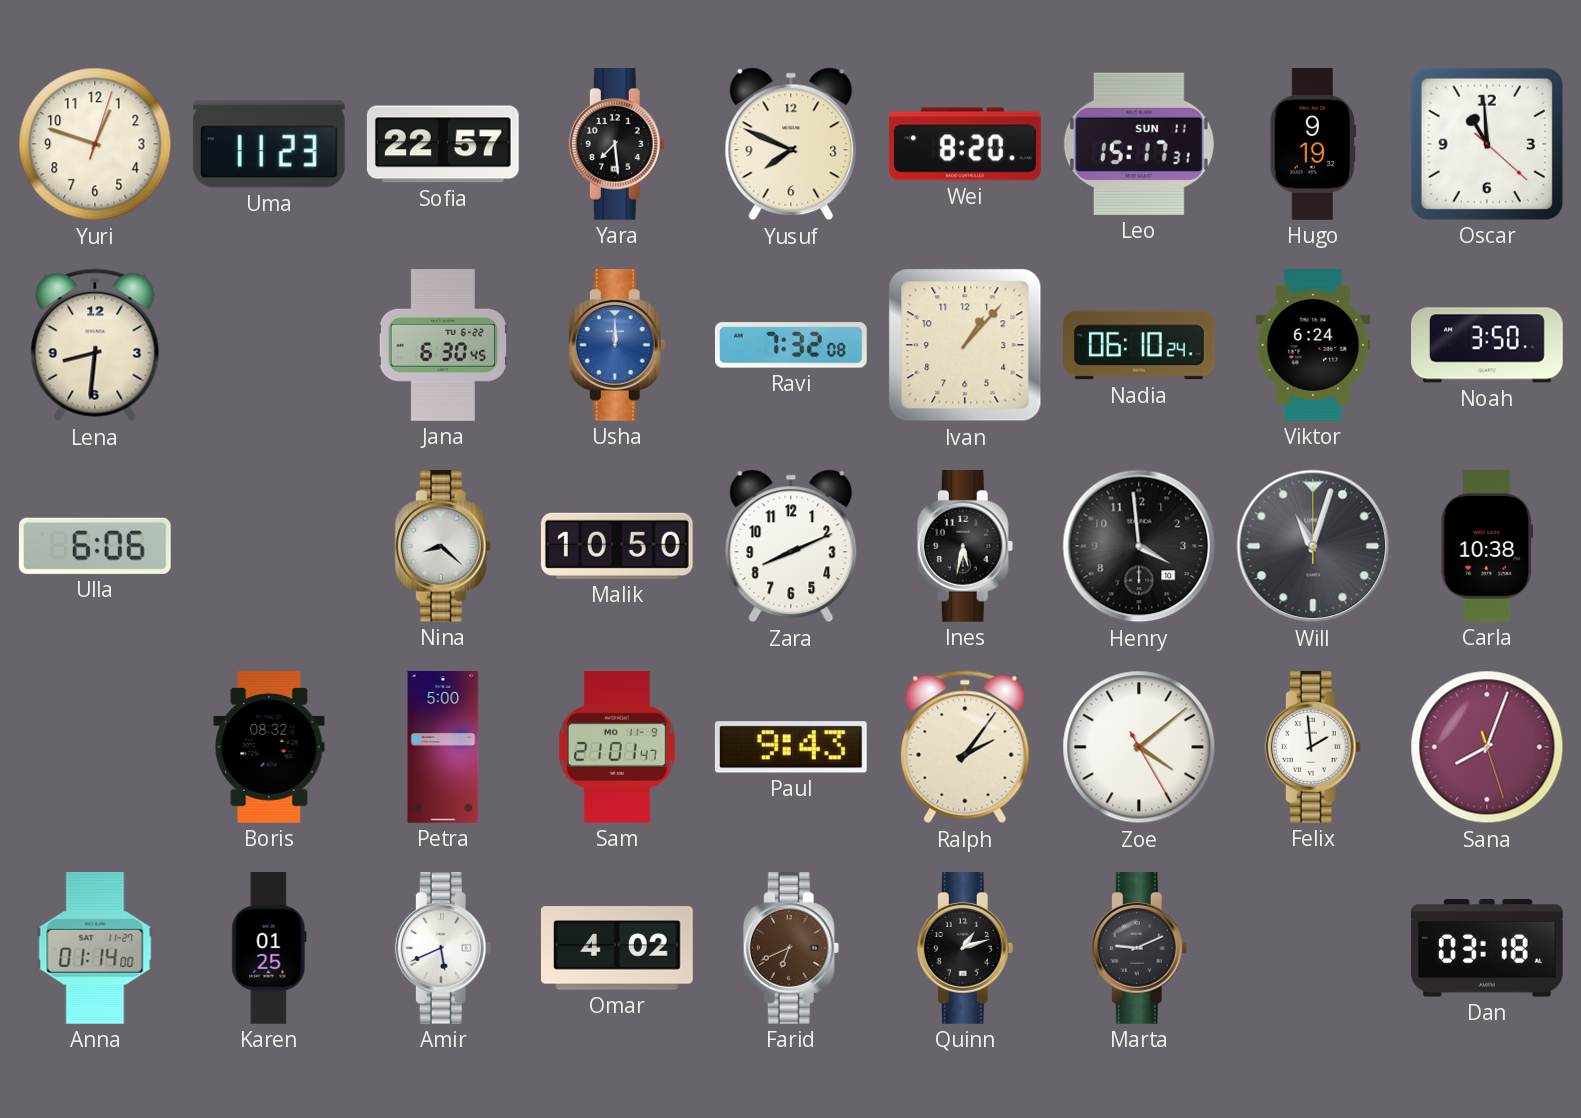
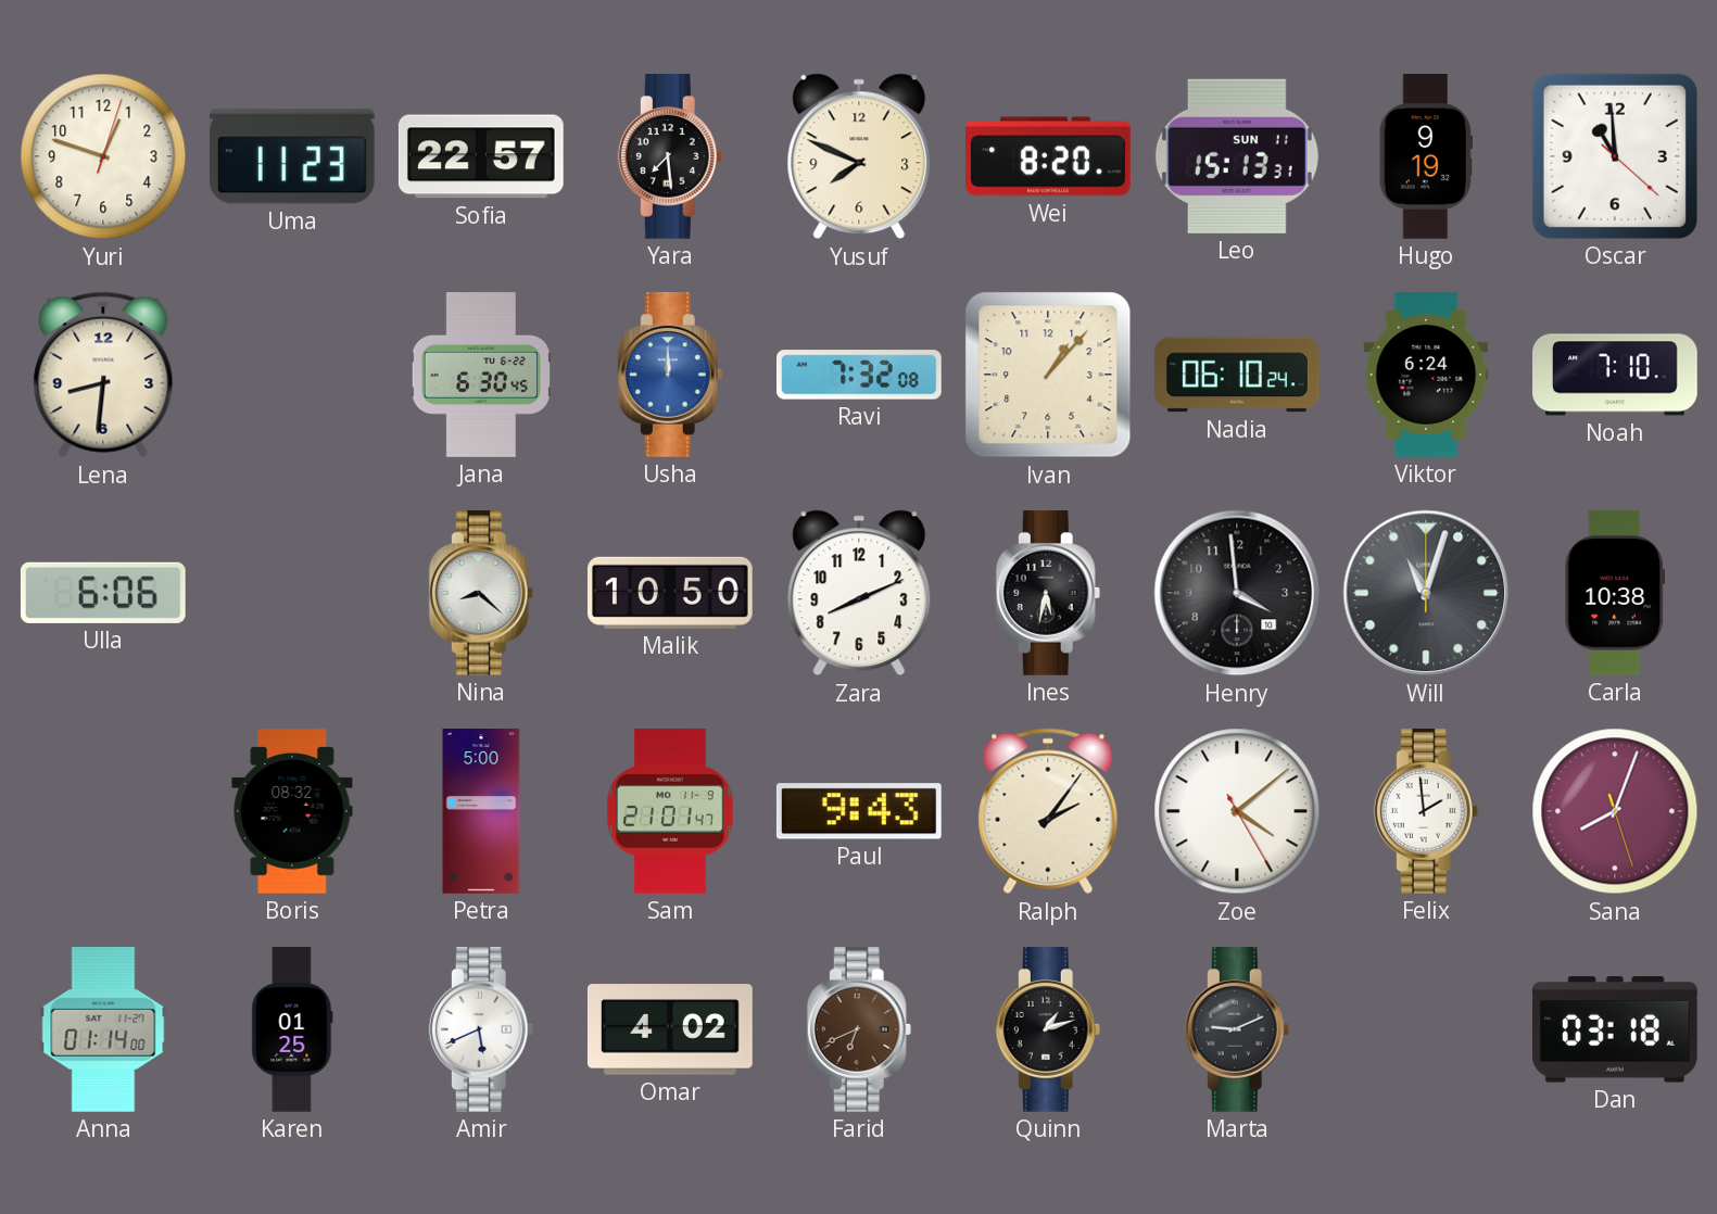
Leo: 15:17 -> 15:13
Noah: 3:50 -> 7:10
